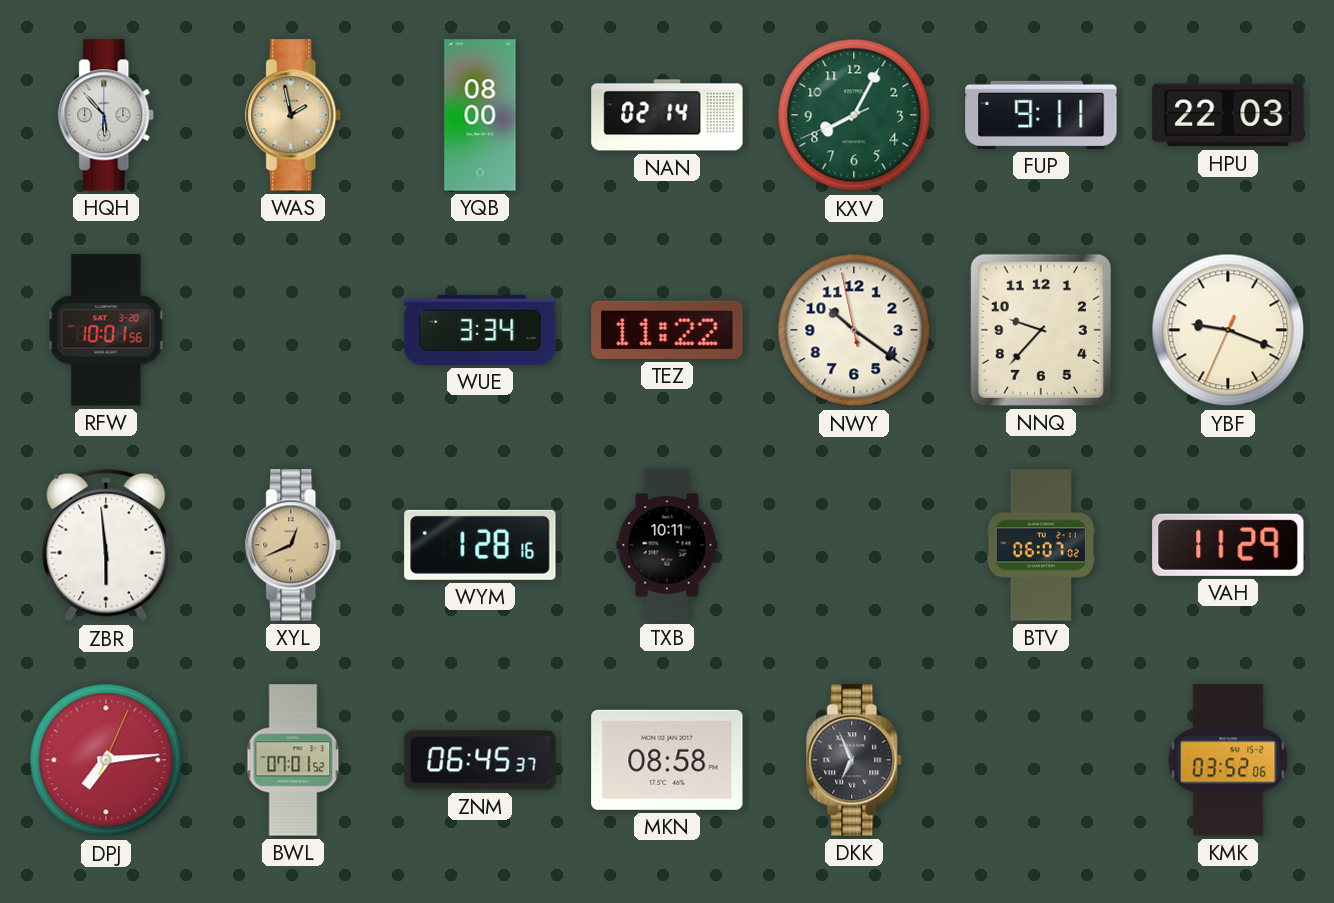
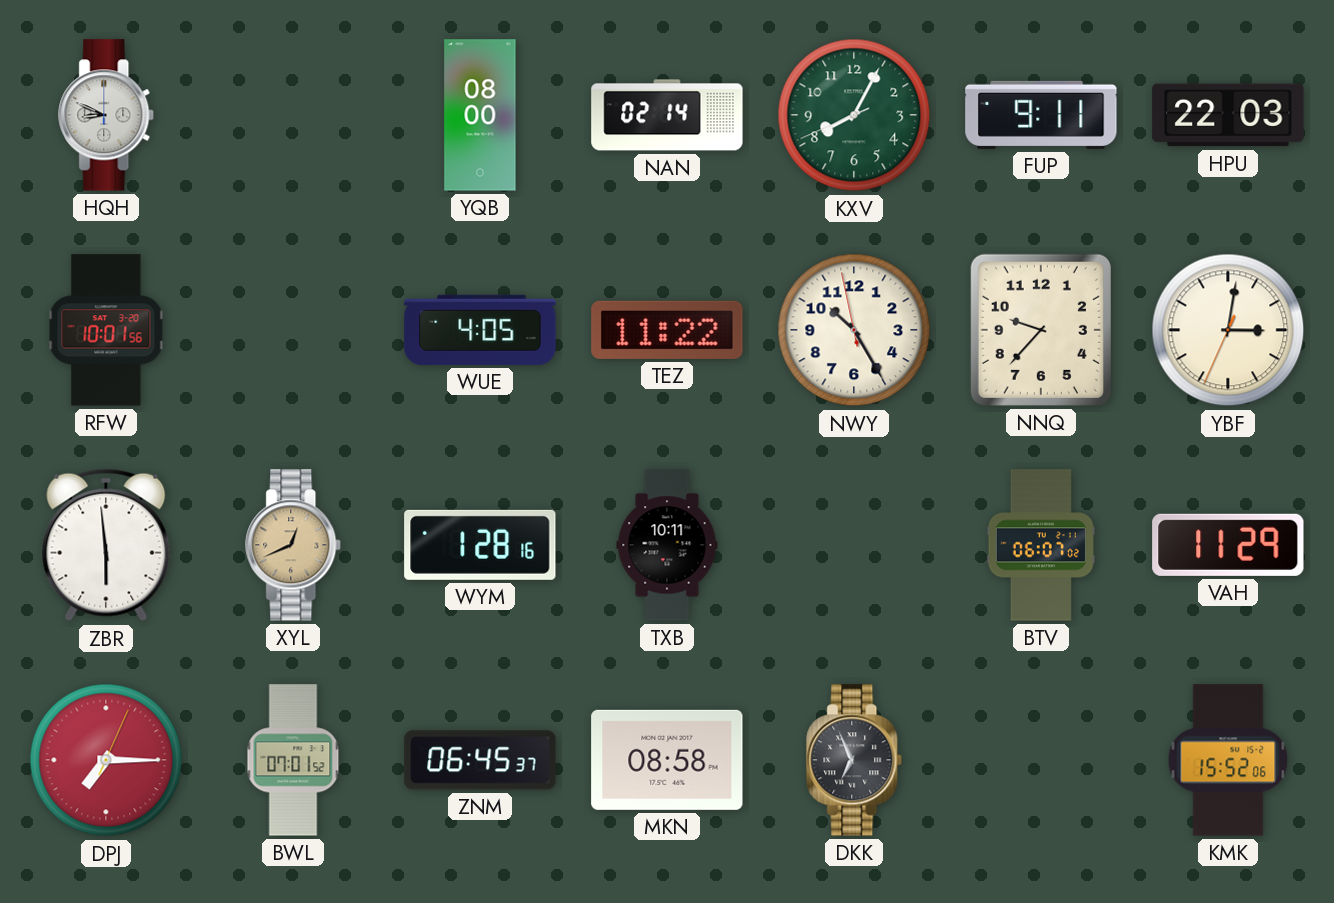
HQH: 5:53 -> 8:49
WAS: 1:58 -> none
WUE: 3:34 -> 4:05
NWY: 10:20 -> 10:24
YBF: 9:18 -> 3:01
DPJ: 7:14 -> 7:15
KMK: 03:52 -> 15:52
